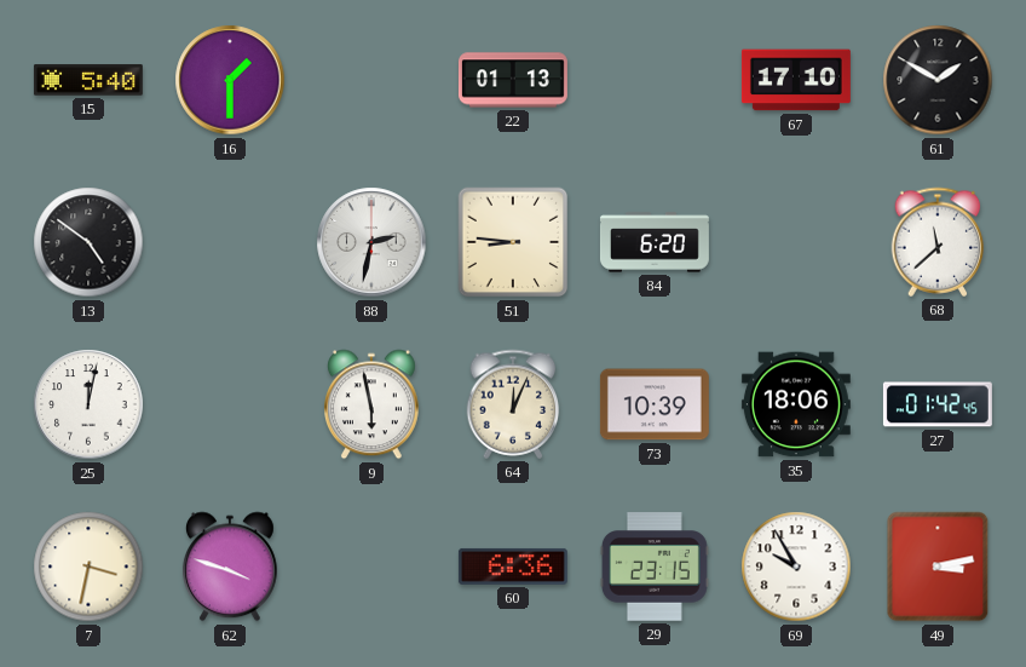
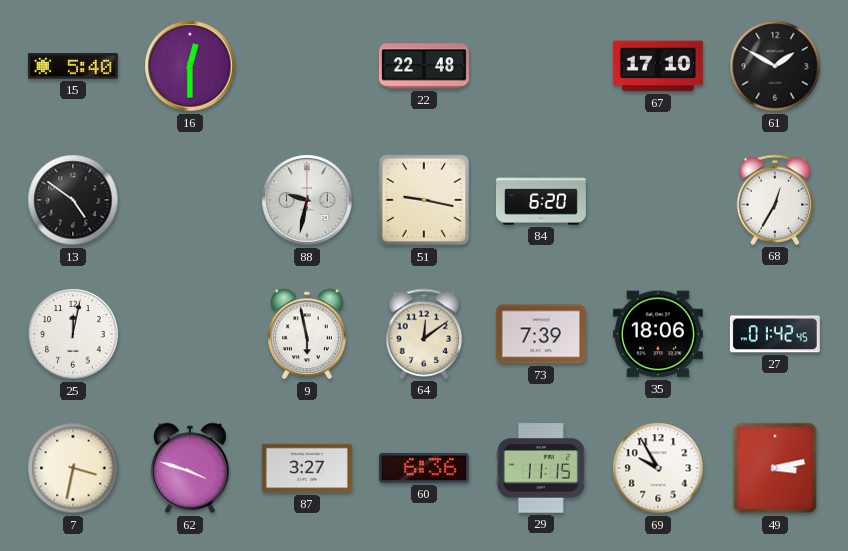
16: 1:30 -> 12:30
22: 01:13 -> 22:48
88: 2:32 -> 9:32
51: 8:46 -> 9:17
68: 11:38 -> 12:35
64: 12:04 -> 12:09
73: 10:39 -> 7:39
87: none -> 3:27
29: 23:15 -> 11:15
